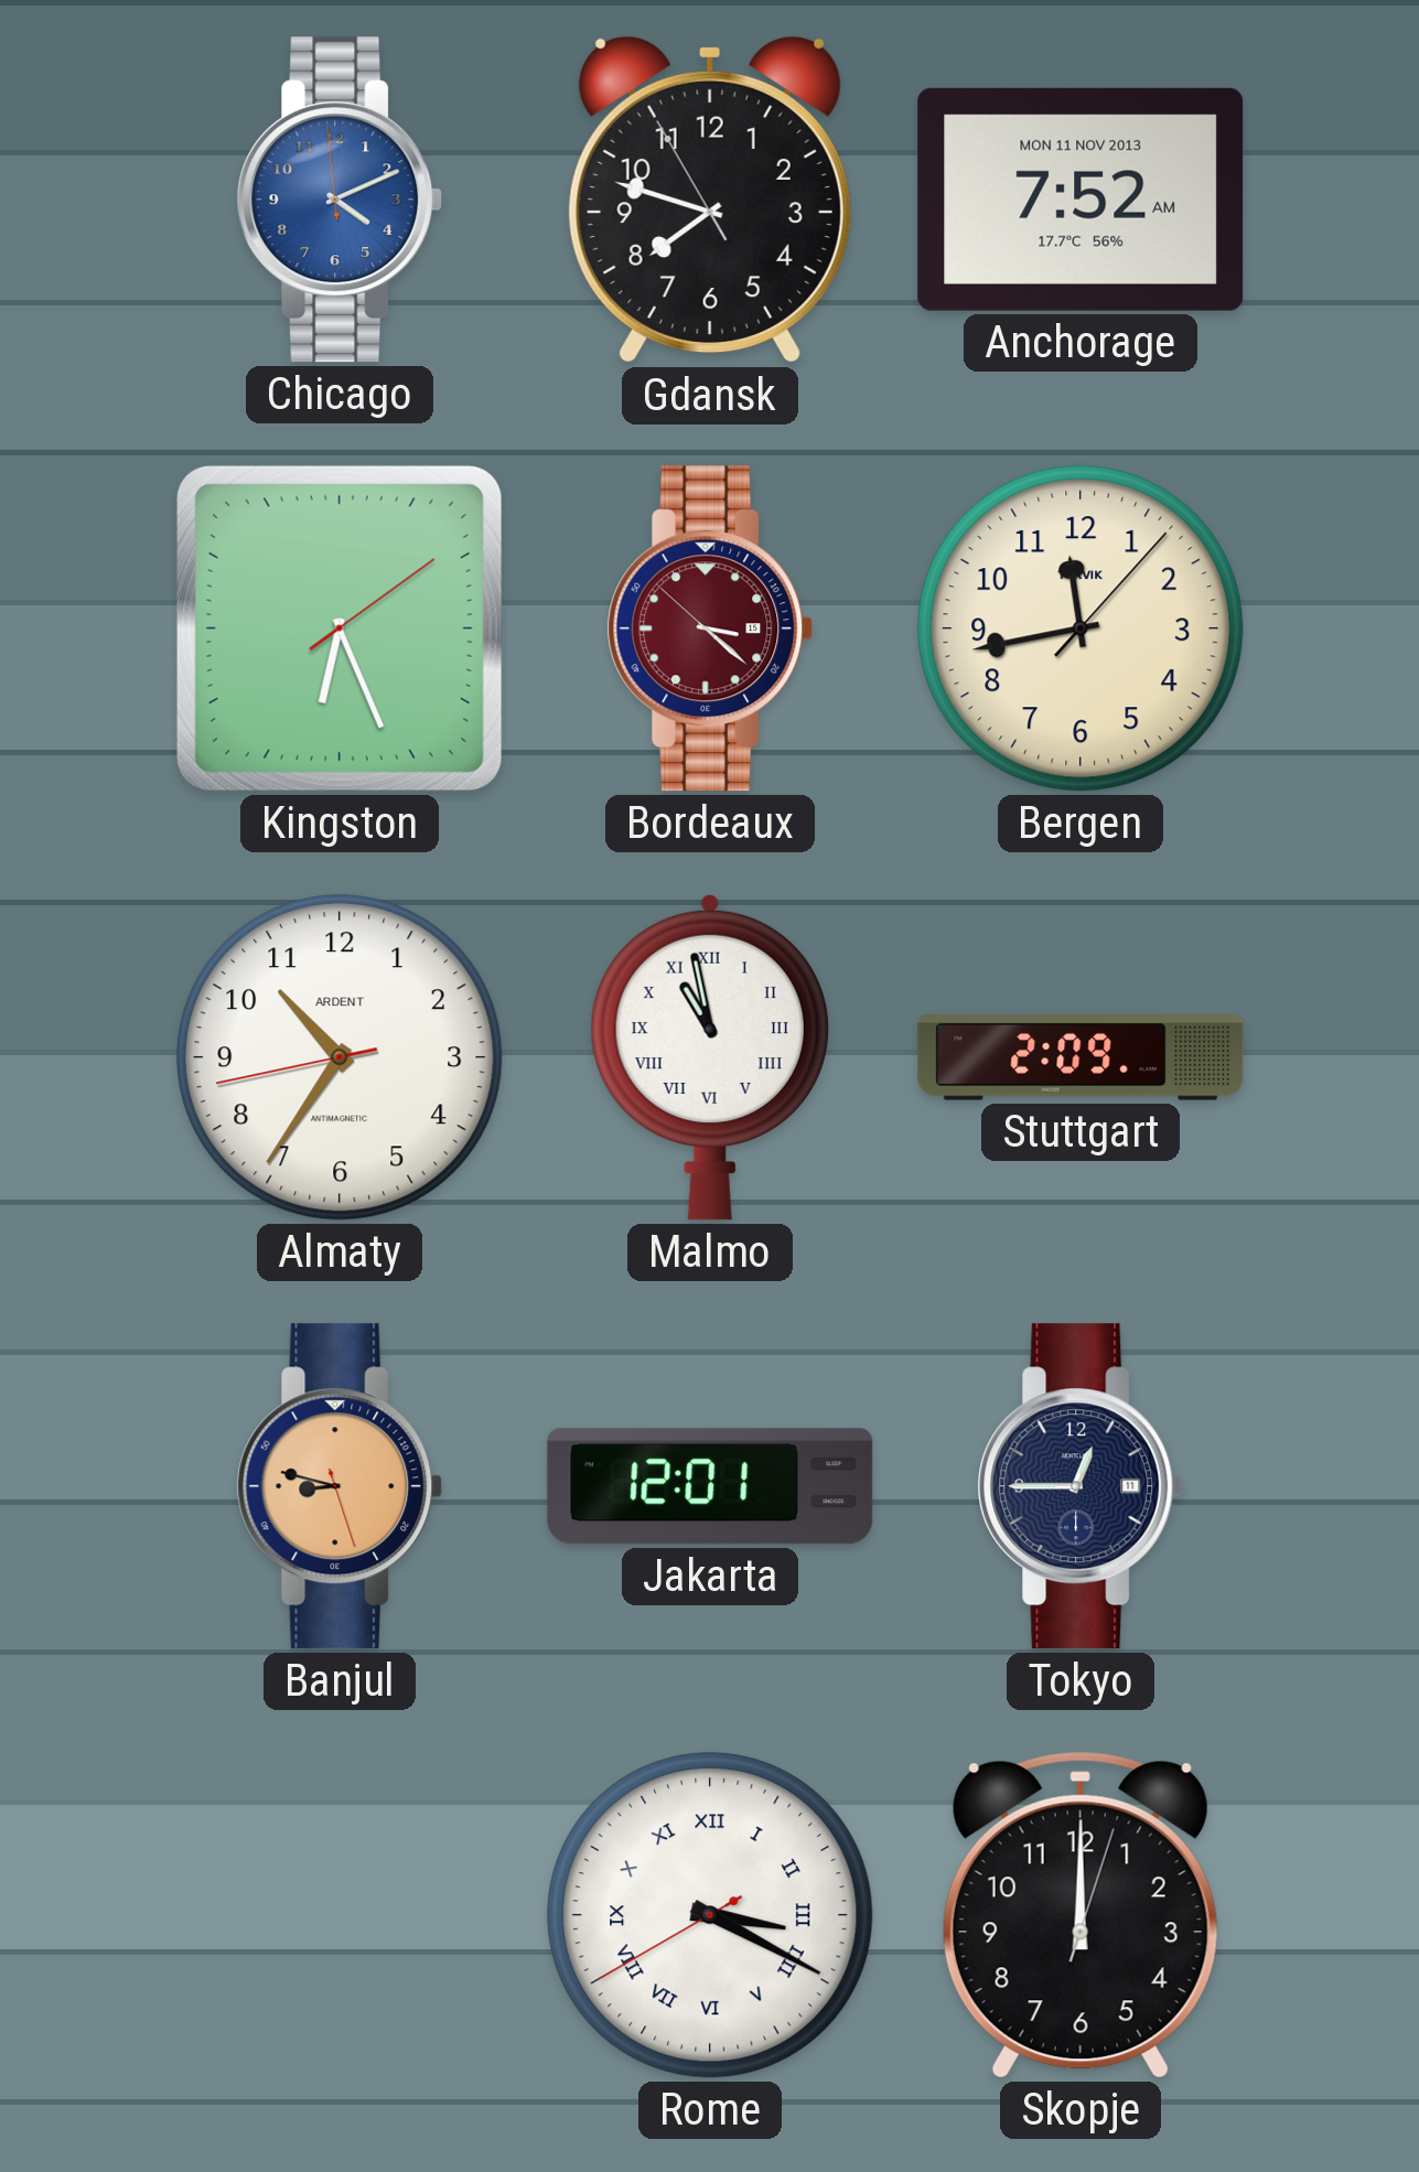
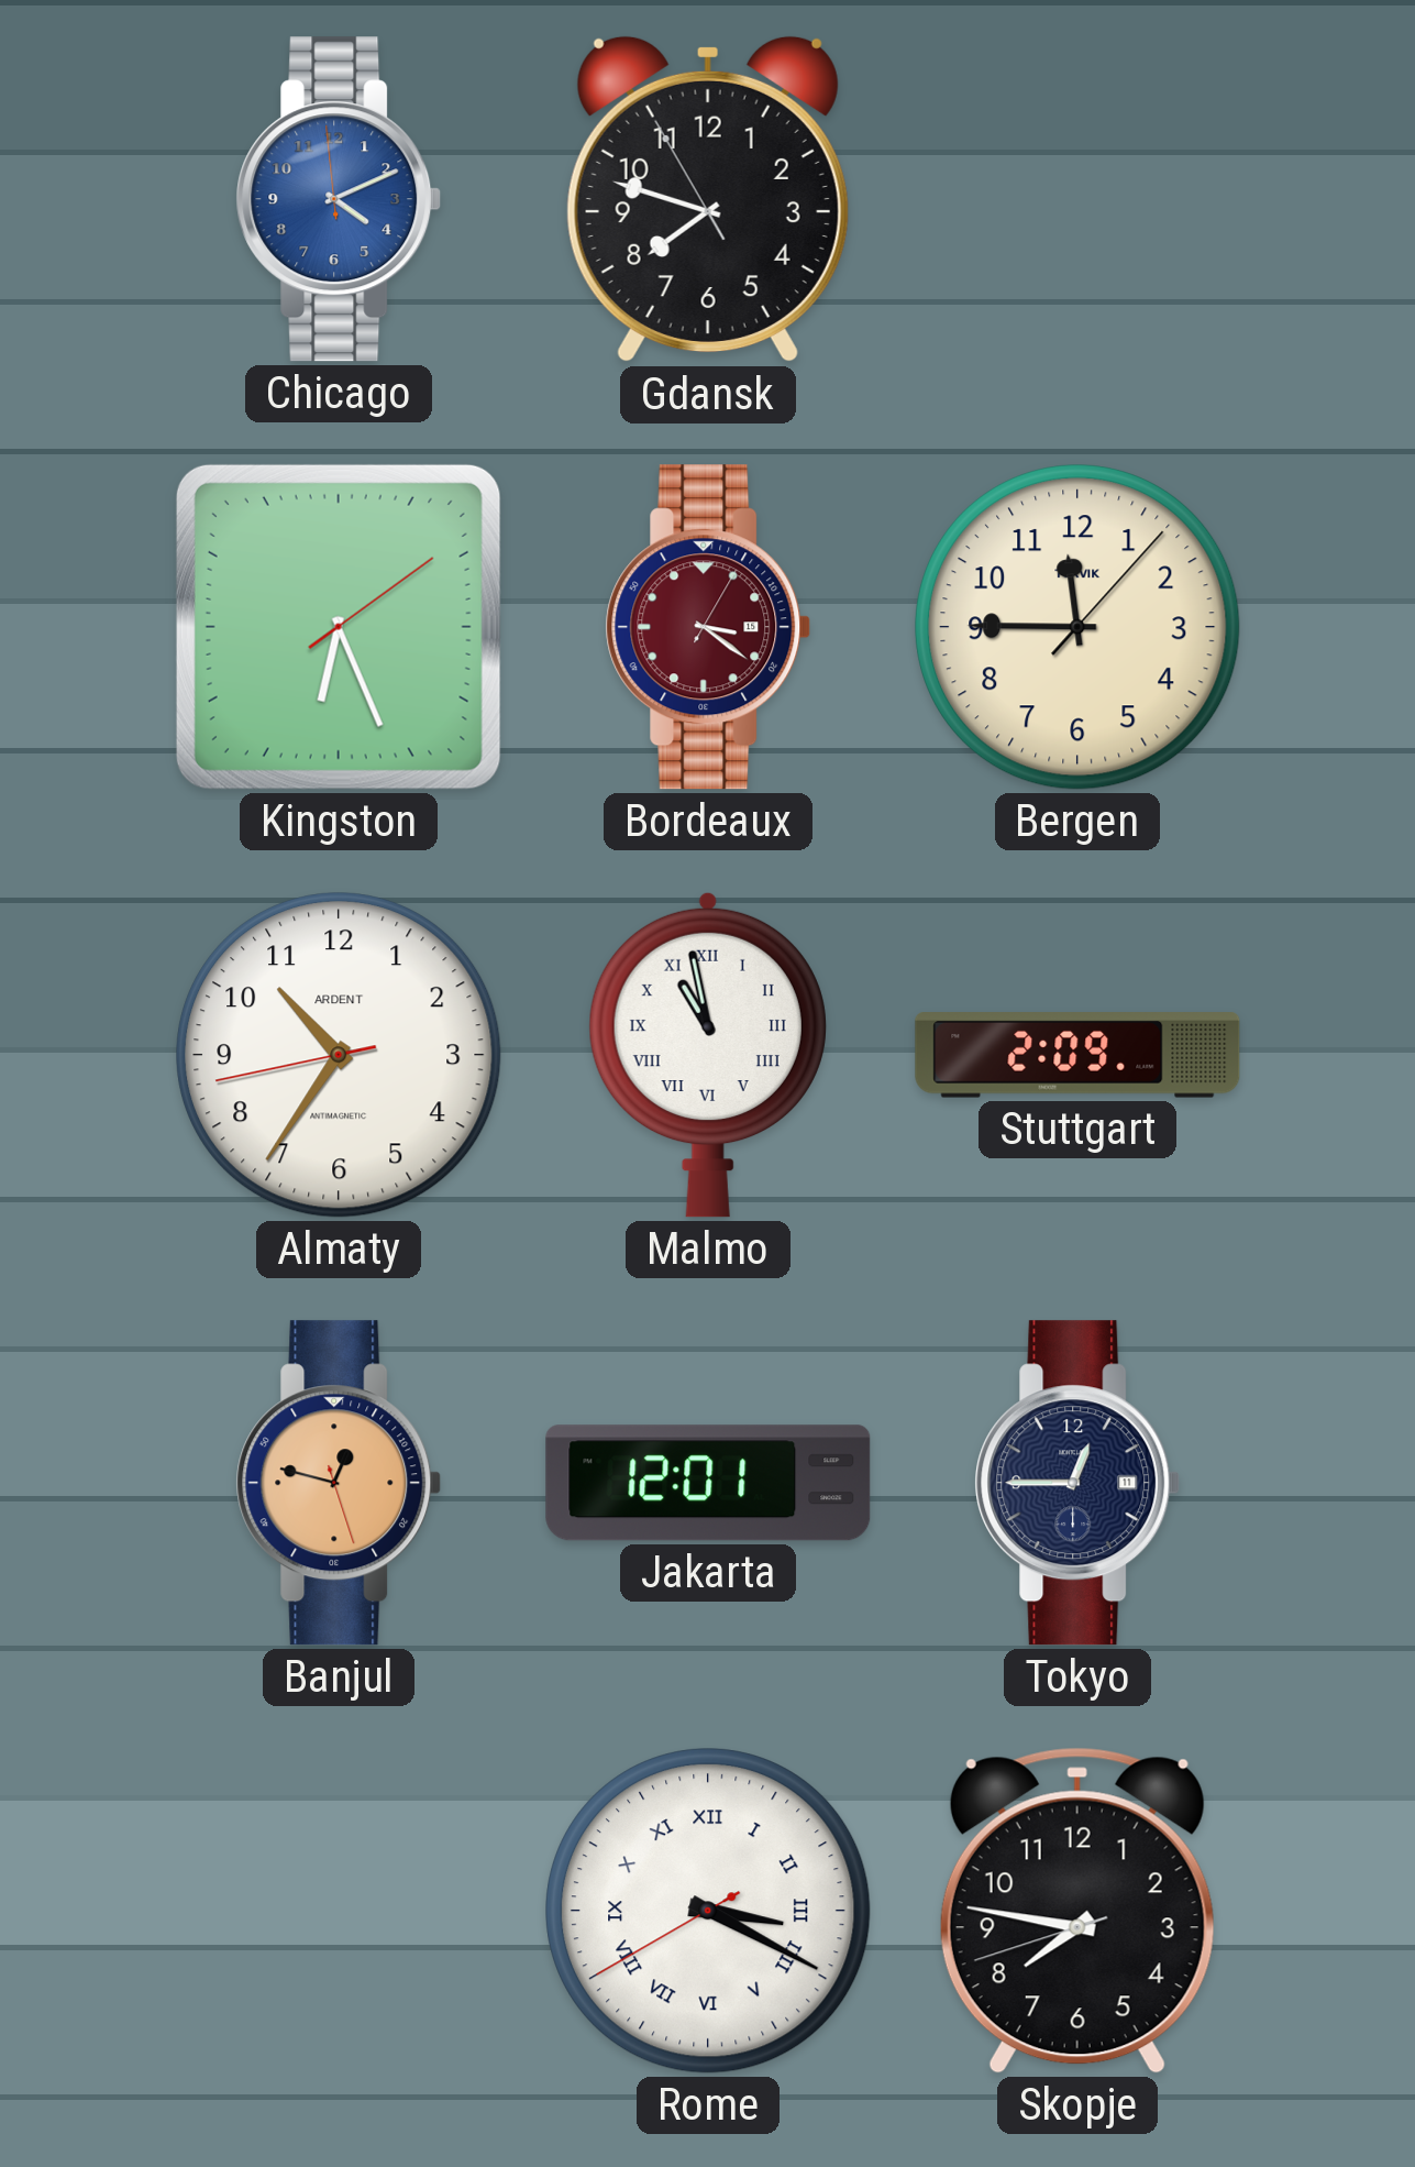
Anchorage: 7:52 -> none
Bordeaux: 3:21:52 -> 3:21:05
Bergen: 11:43 -> 11:45
Banjul: 8:47 -> 12:47
Skopje: 12:00 -> 7:46
